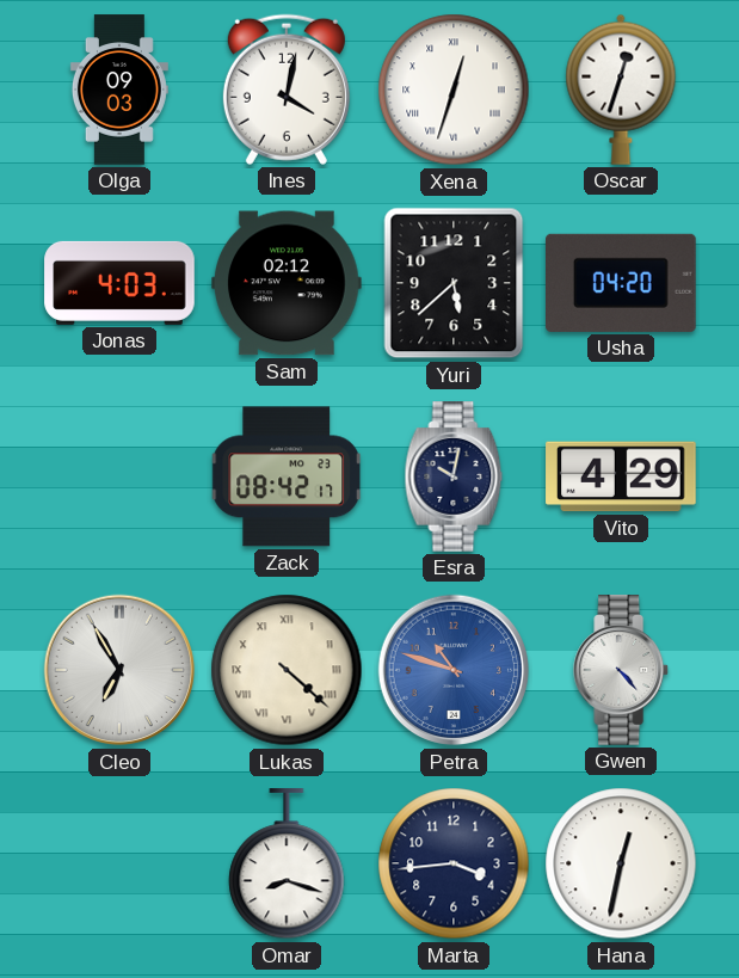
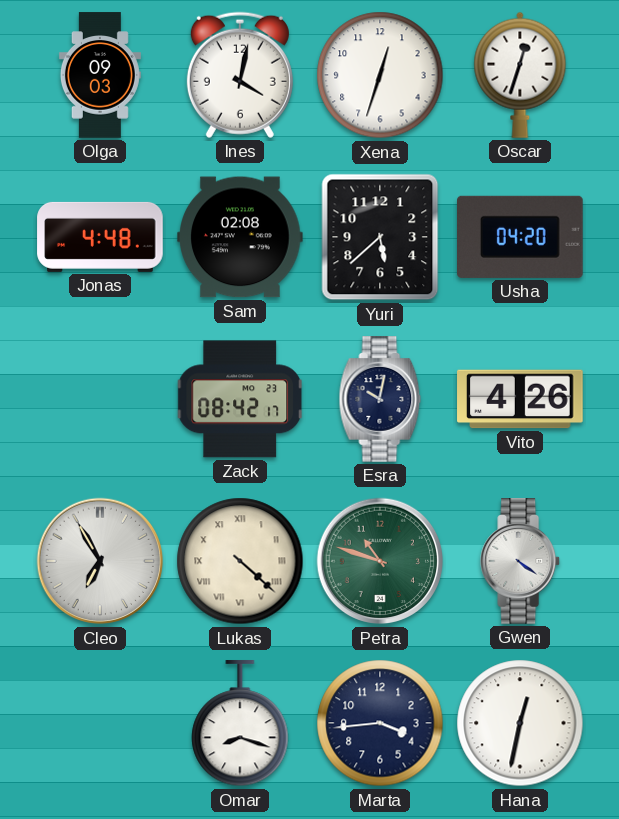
Xena numerals: Roman -> Arabic
Jonas: 4:03 -> 4:48
Sam: 02:12 -> 02:08
Vito: 4:29 -> 4:26
Petra dial: blue -> green
Gwen: 4:23 -> 4:21
